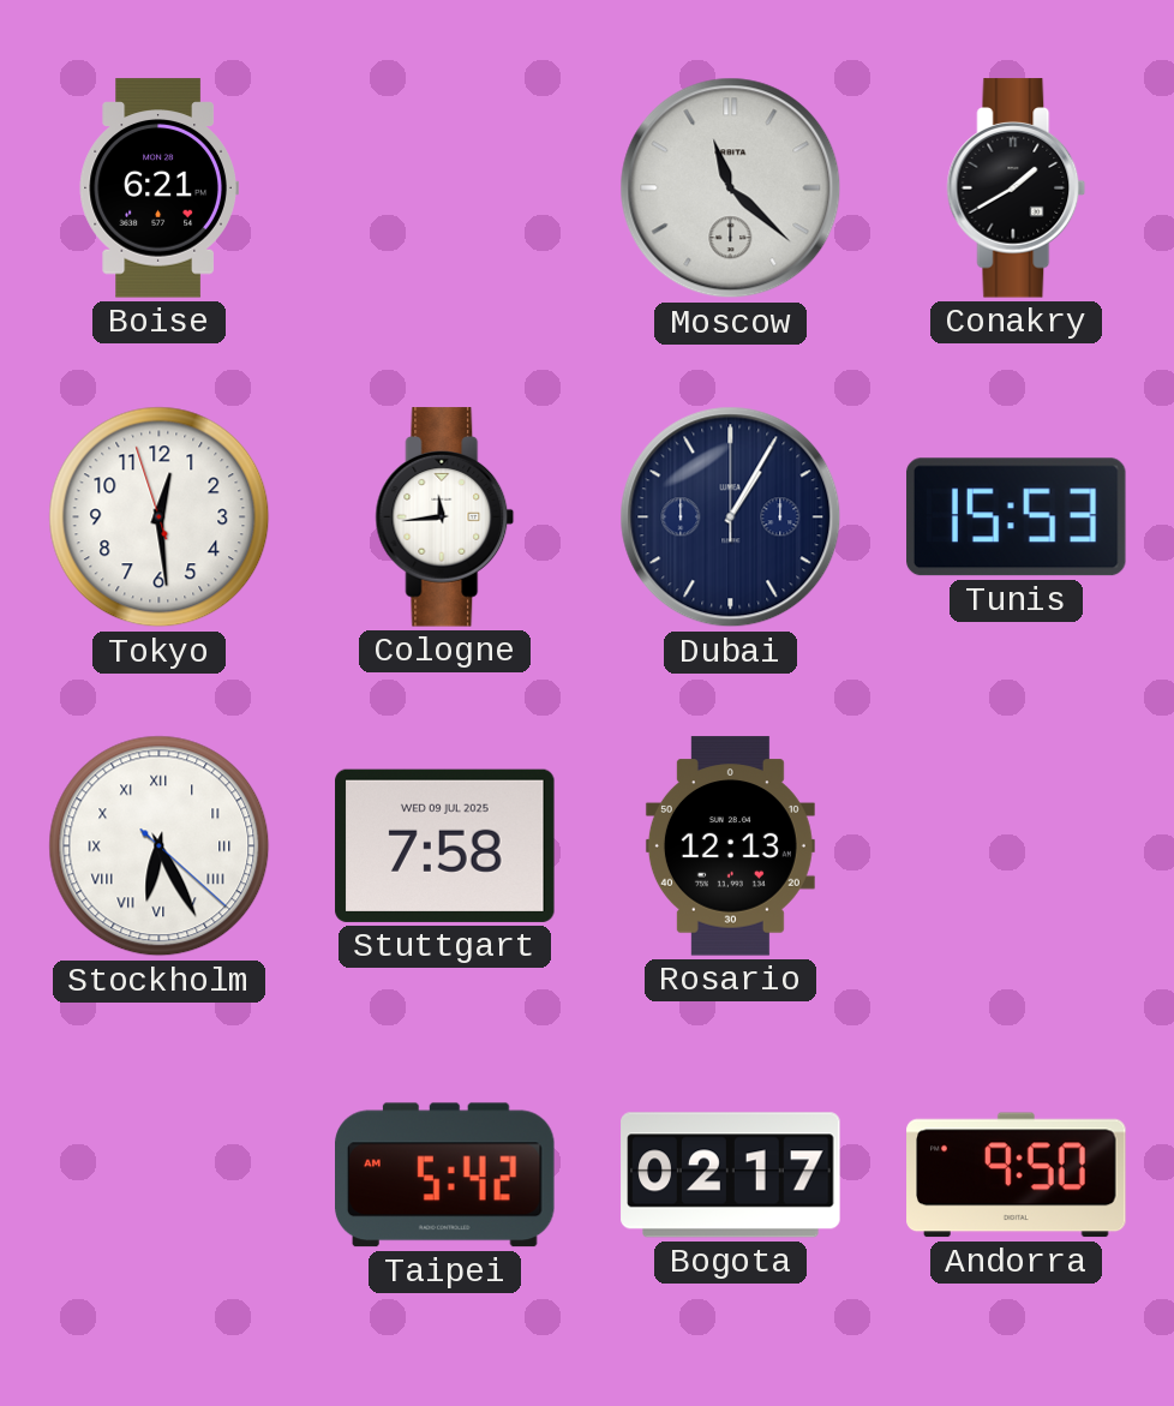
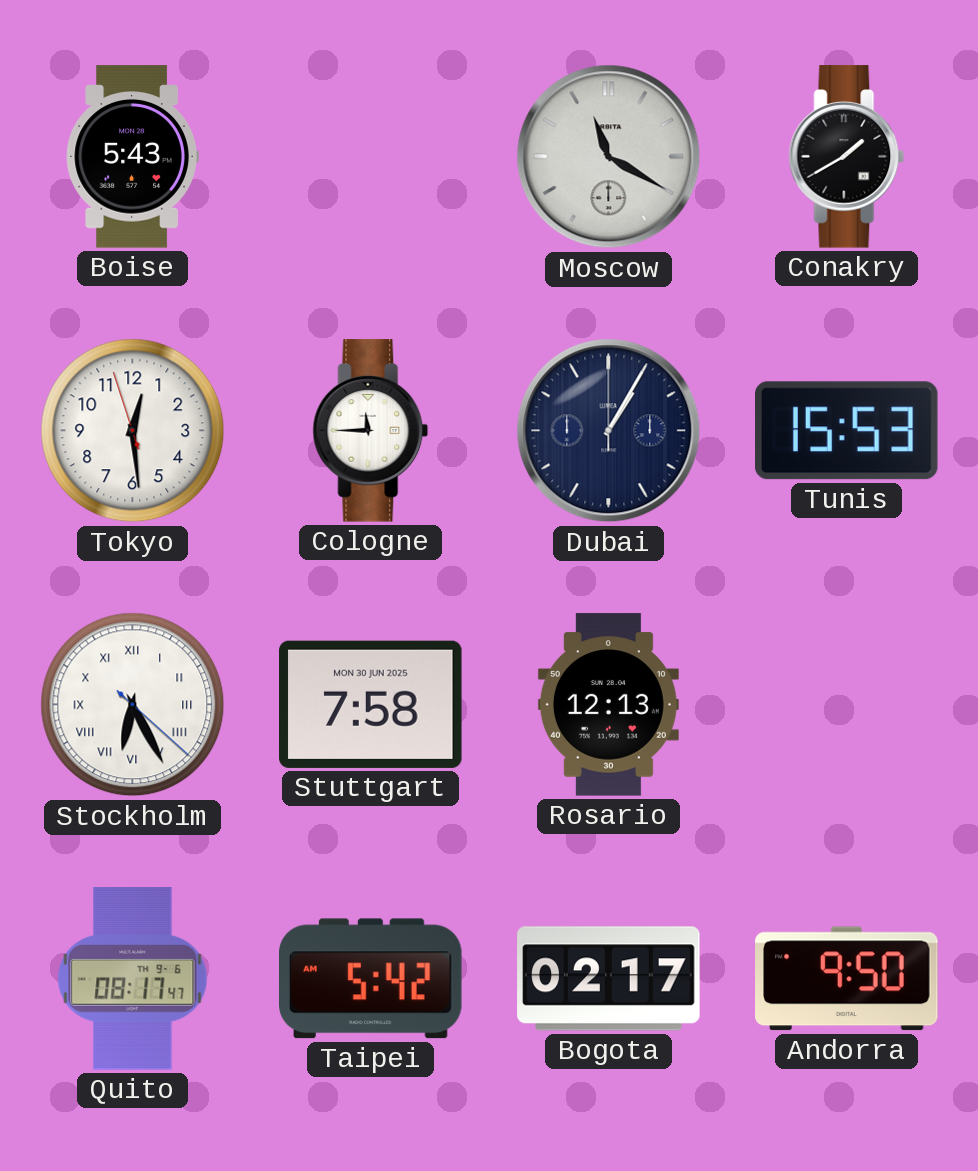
Boise: 6:21 -> 5:43
Moscow: 11:22 -> 11:20
Cologne: 11:44 -> 11:45
Stuttgart date: WED 09 JUL 2025 -> MON 30 JUN 2025
Quito: none -> 08:17
